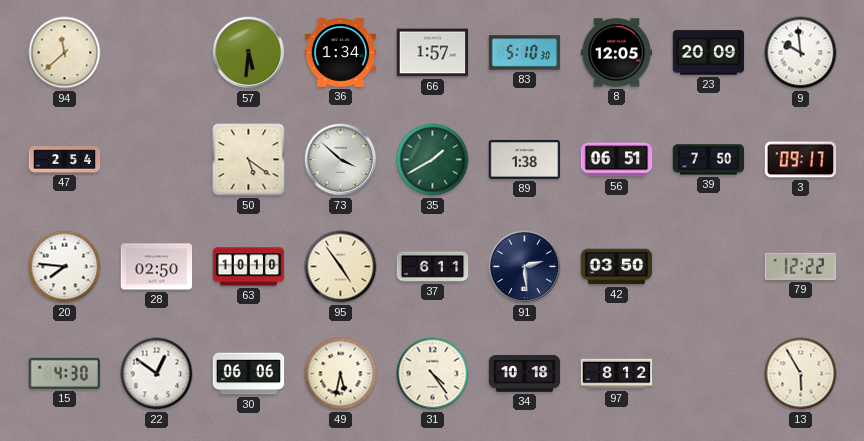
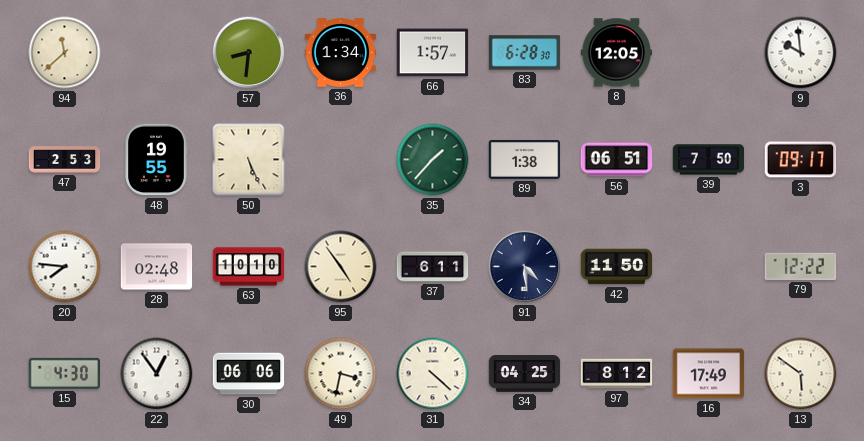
57: 5:31 -> 8:31
83: 5:10 -> 6:28
23: 20:09 -> none
47: 2:54 -> 2:53
48: none -> 19:55
50: 5:21 -> 5:26
73: 3:52 -> none
35: 1:40 -> 1:37
28: 02:50 -> 02:48
91: 2:29 -> 4:29
42: 03:50 -> 11:50
22: 12:51 -> 12:54
49: 5:32 -> 3:32
31: 4:24 -> 4:22
34: 10:18 -> 04:25
16: none -> 17:49
13: 5:55 -> 5:51
